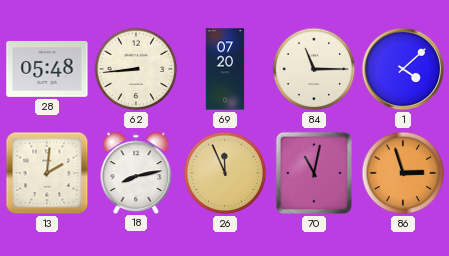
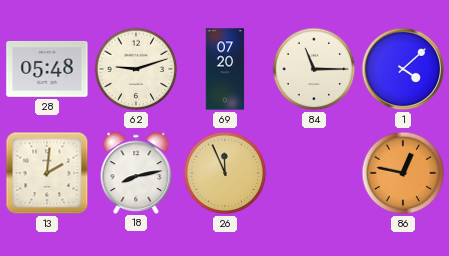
62: 8:44 -> 9:12
70: 11:02 -> none
86: 2:57 -> 12:47
